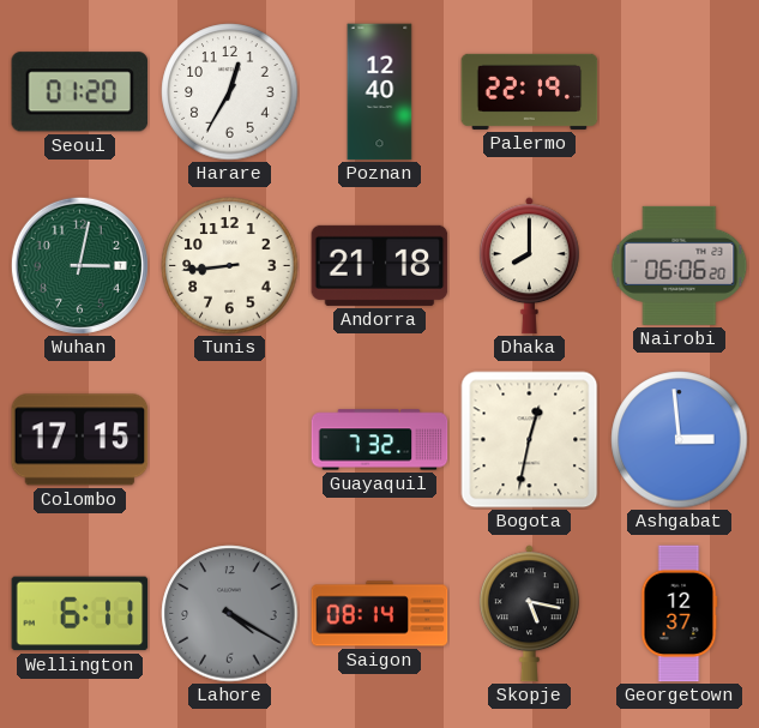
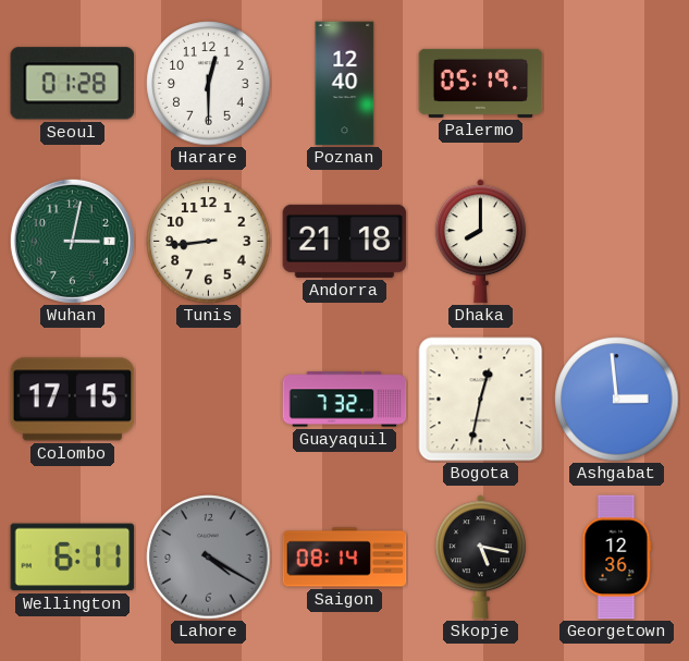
Seoul: 01:20 -> 01:28
Harare: 12:35 -> 12:30
Palermo: 22:19 -> 05:19
Nairobi: 06:06 -> none
Georgetown: 12:37 -> 12:36
